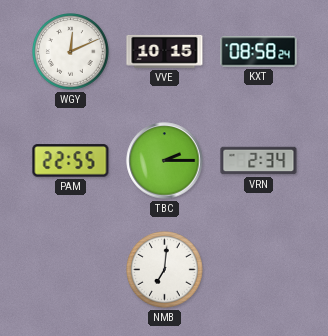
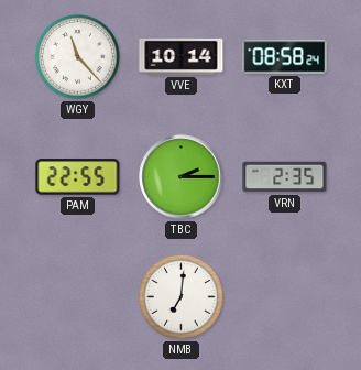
WGY: 12:11 -> 11:23
VVE: 10:15 -> 10:14
VRN: 2:34 -> 2:35
